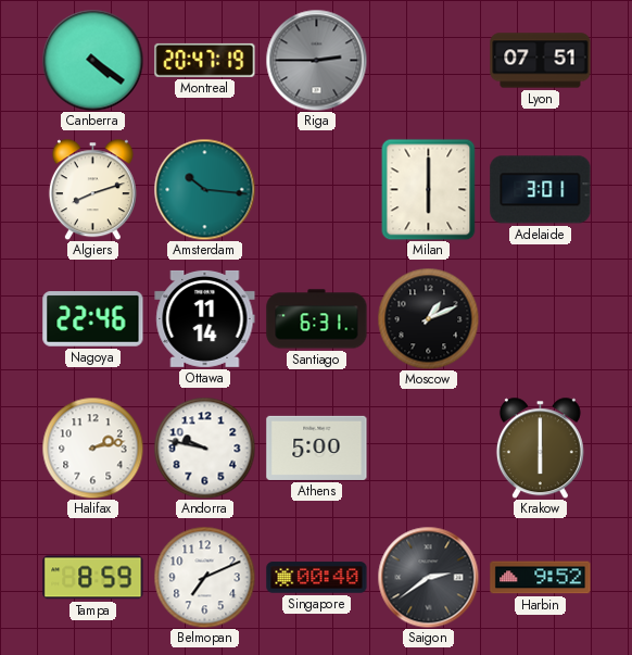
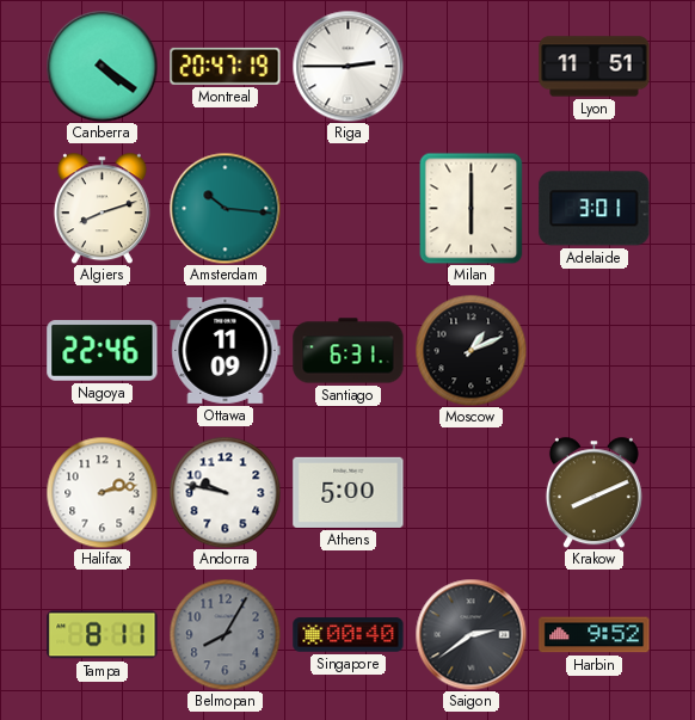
Riga dial: grey -> white
Lyon: 07:51 -> 11:51
Ottawa: 11:14 -> 11:09
Krakow: 6:00 -> 8:11
Tampa: 8:59 -> 8:11
Belmopan: 7:11 -> 8:05
Belmopan dial: white -> grey
